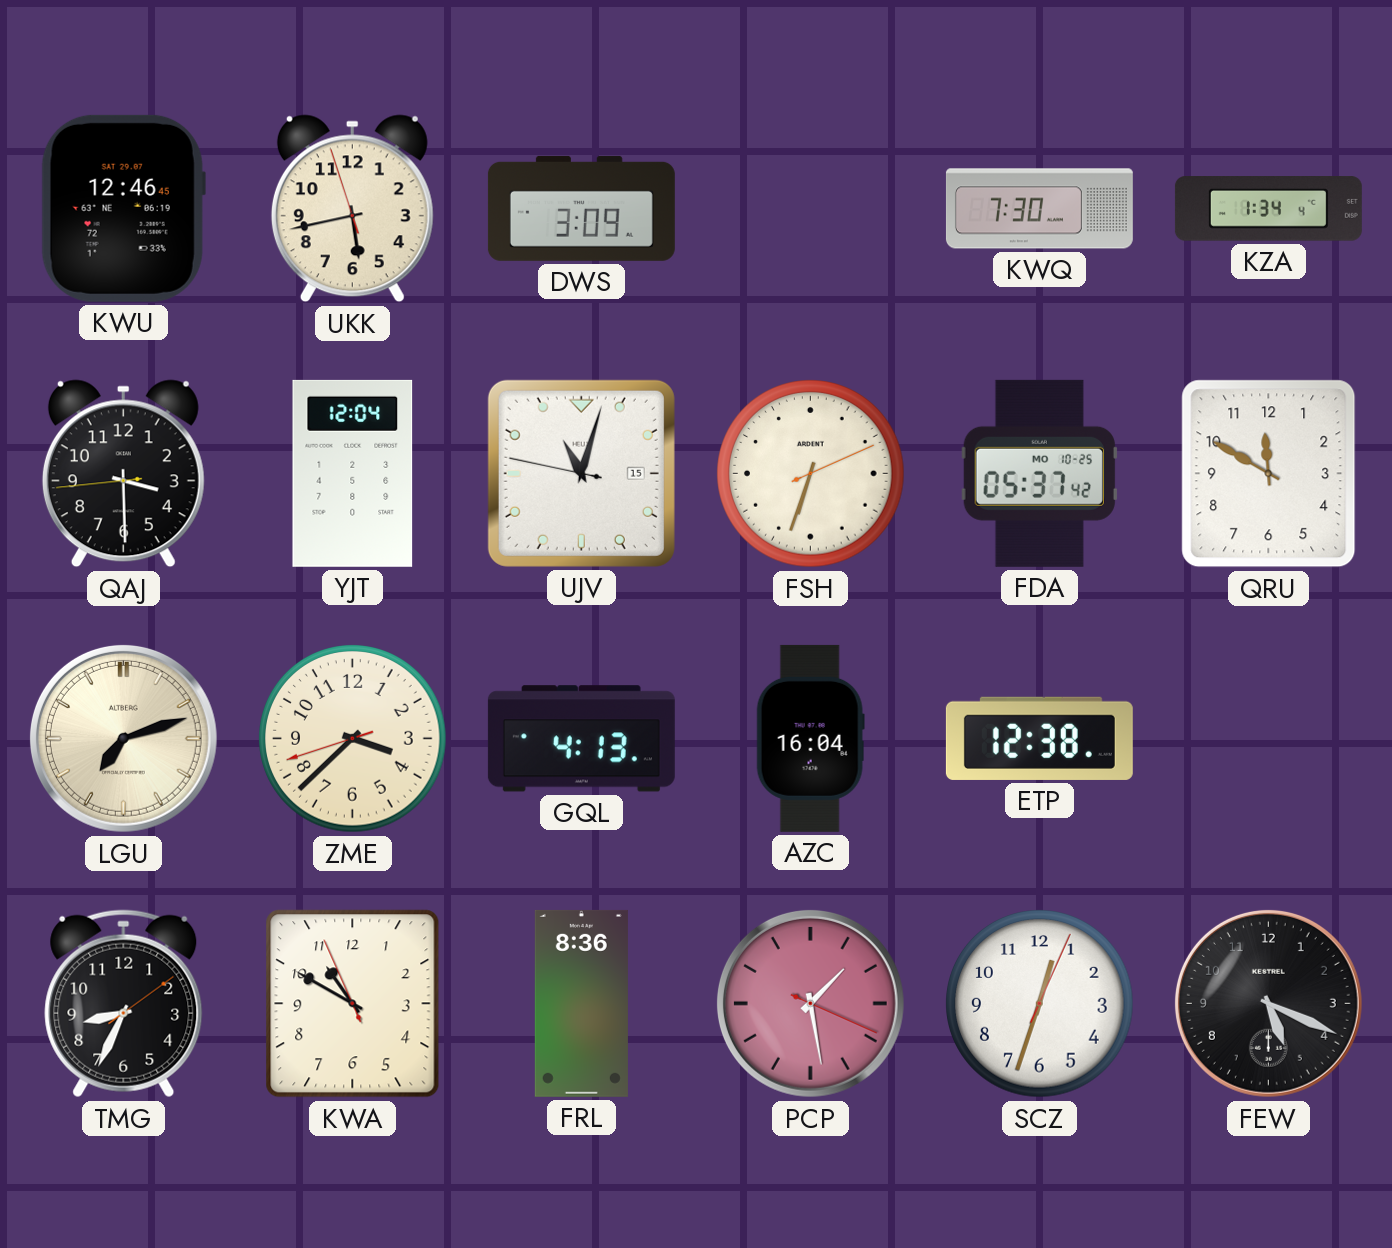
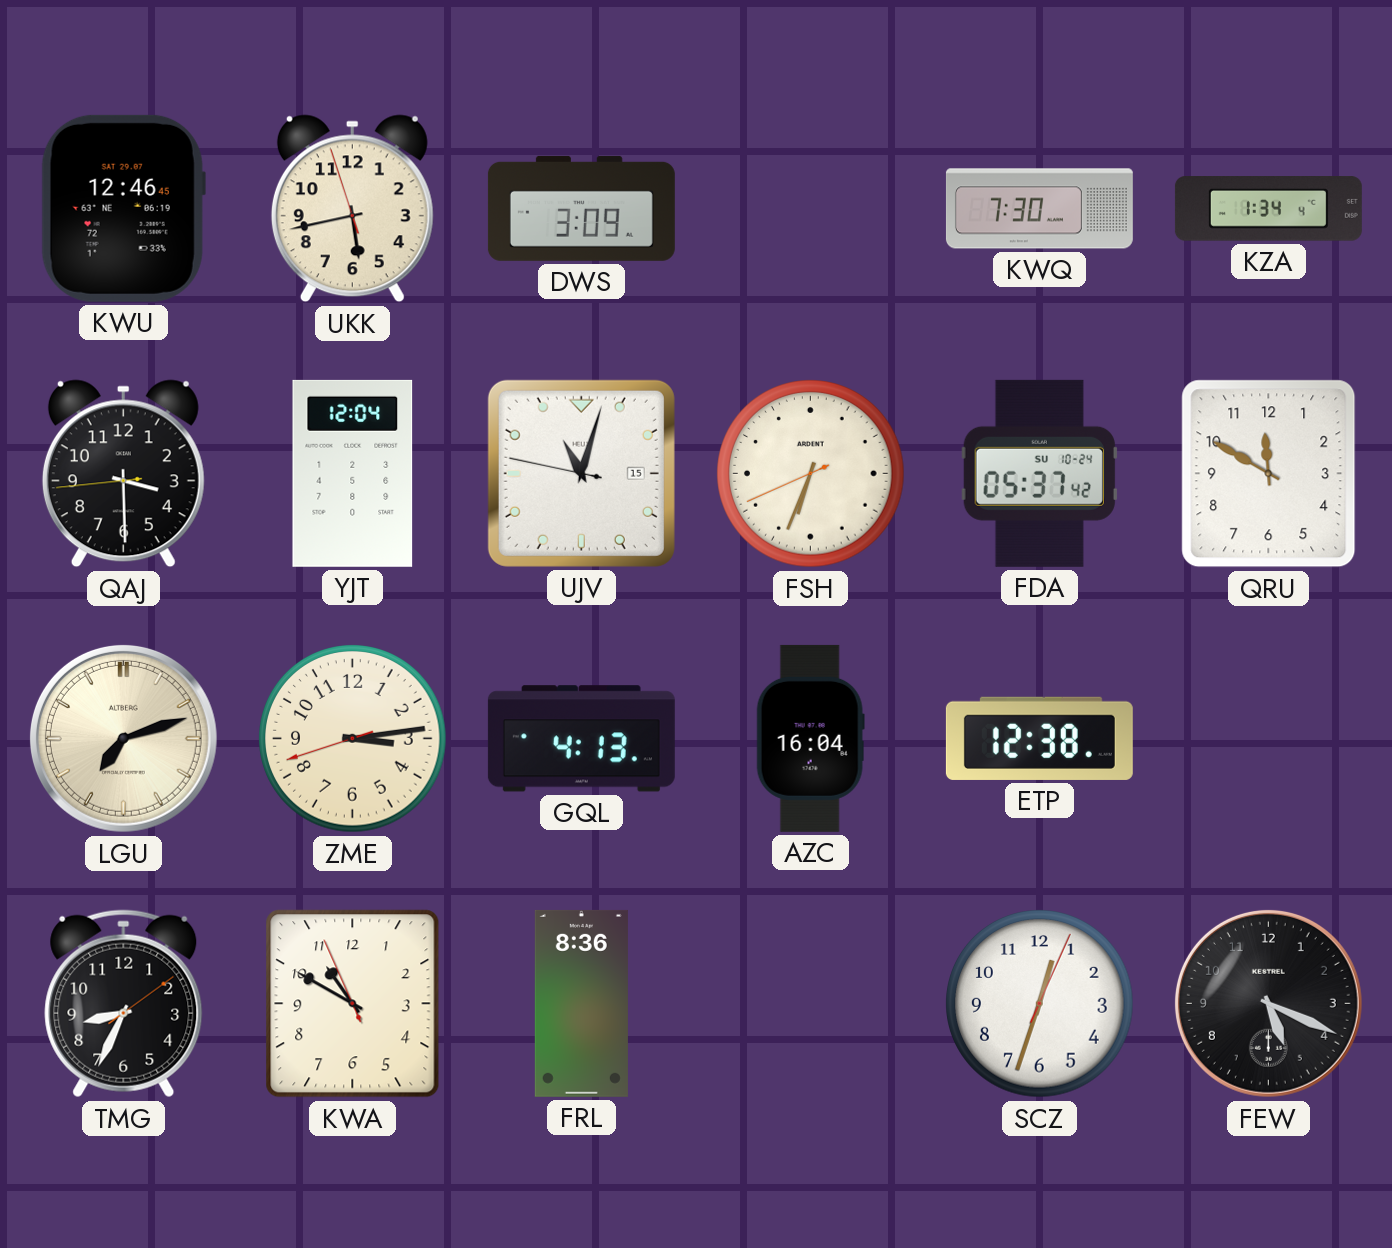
FSH: 6:33:11 -> 6:33:41
FDA date: MO 10-25 -> SU 10-24
ZME: 3:37 -> 3:13
PCP: 1:28 -> none
